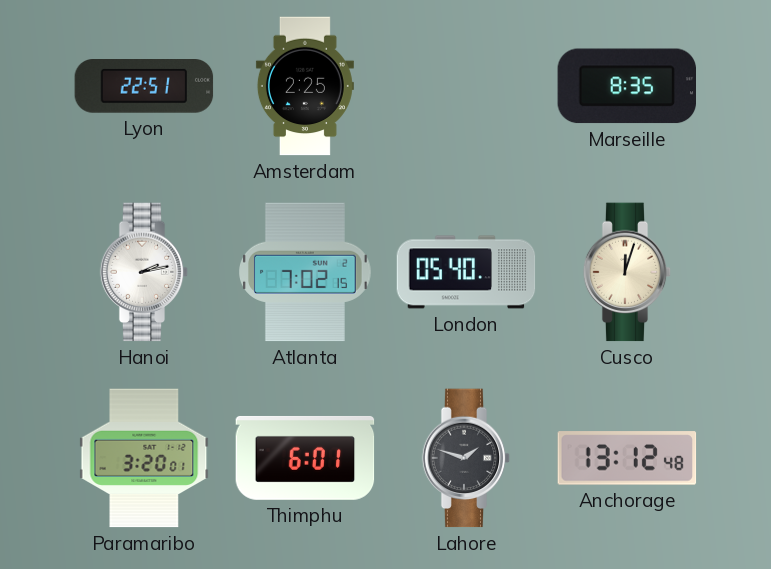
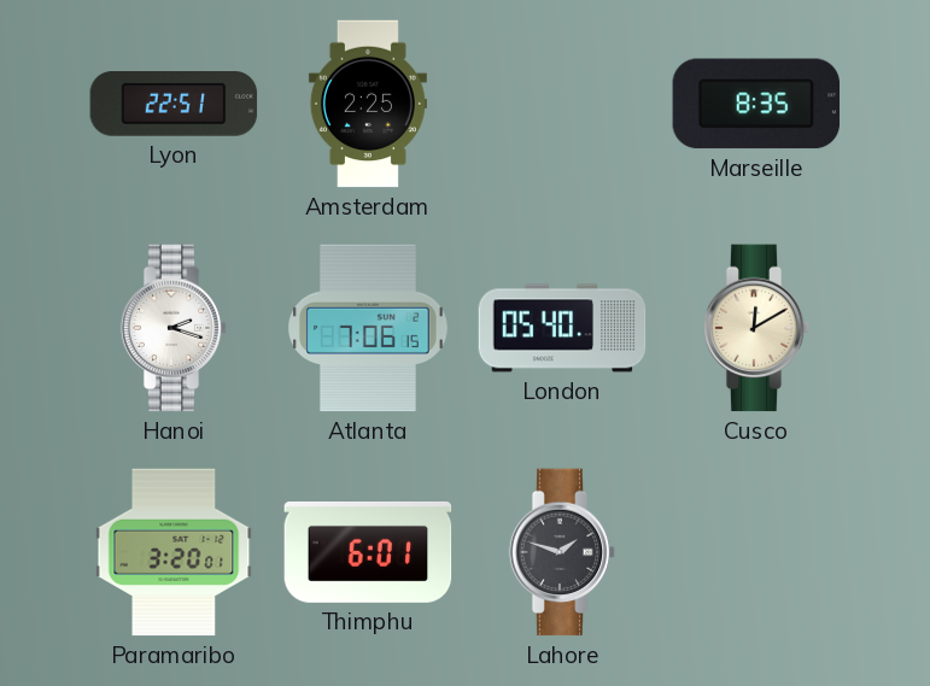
Hanoi: 2:13 -> 2:18
Atlanta: 7:02 -> 7:06
Cusco: 12:03 -> 12:10
Anchorage: 13:12 -> none
